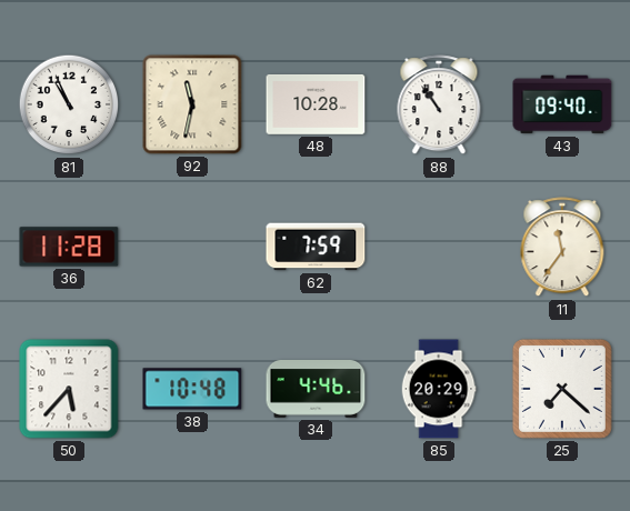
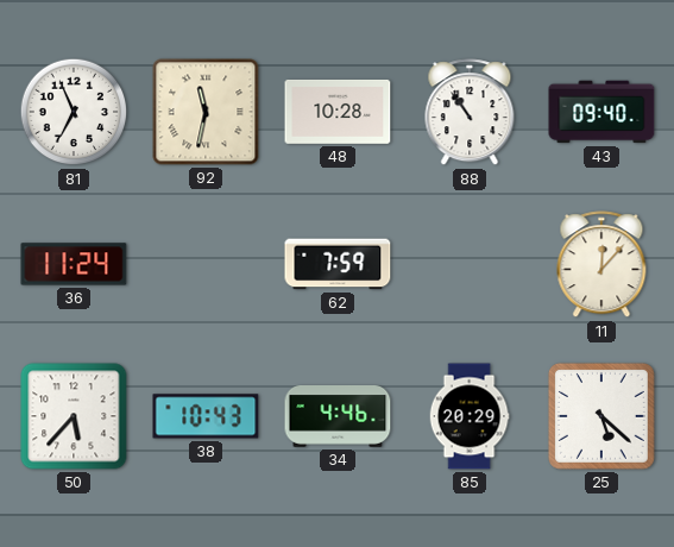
81: 10:56 -> 6:56
36: 11:28 -> 11:24
11: 11:36 -> 12:07
38: 10:48 -> 10:43
25: 7:22 -> 5:22
